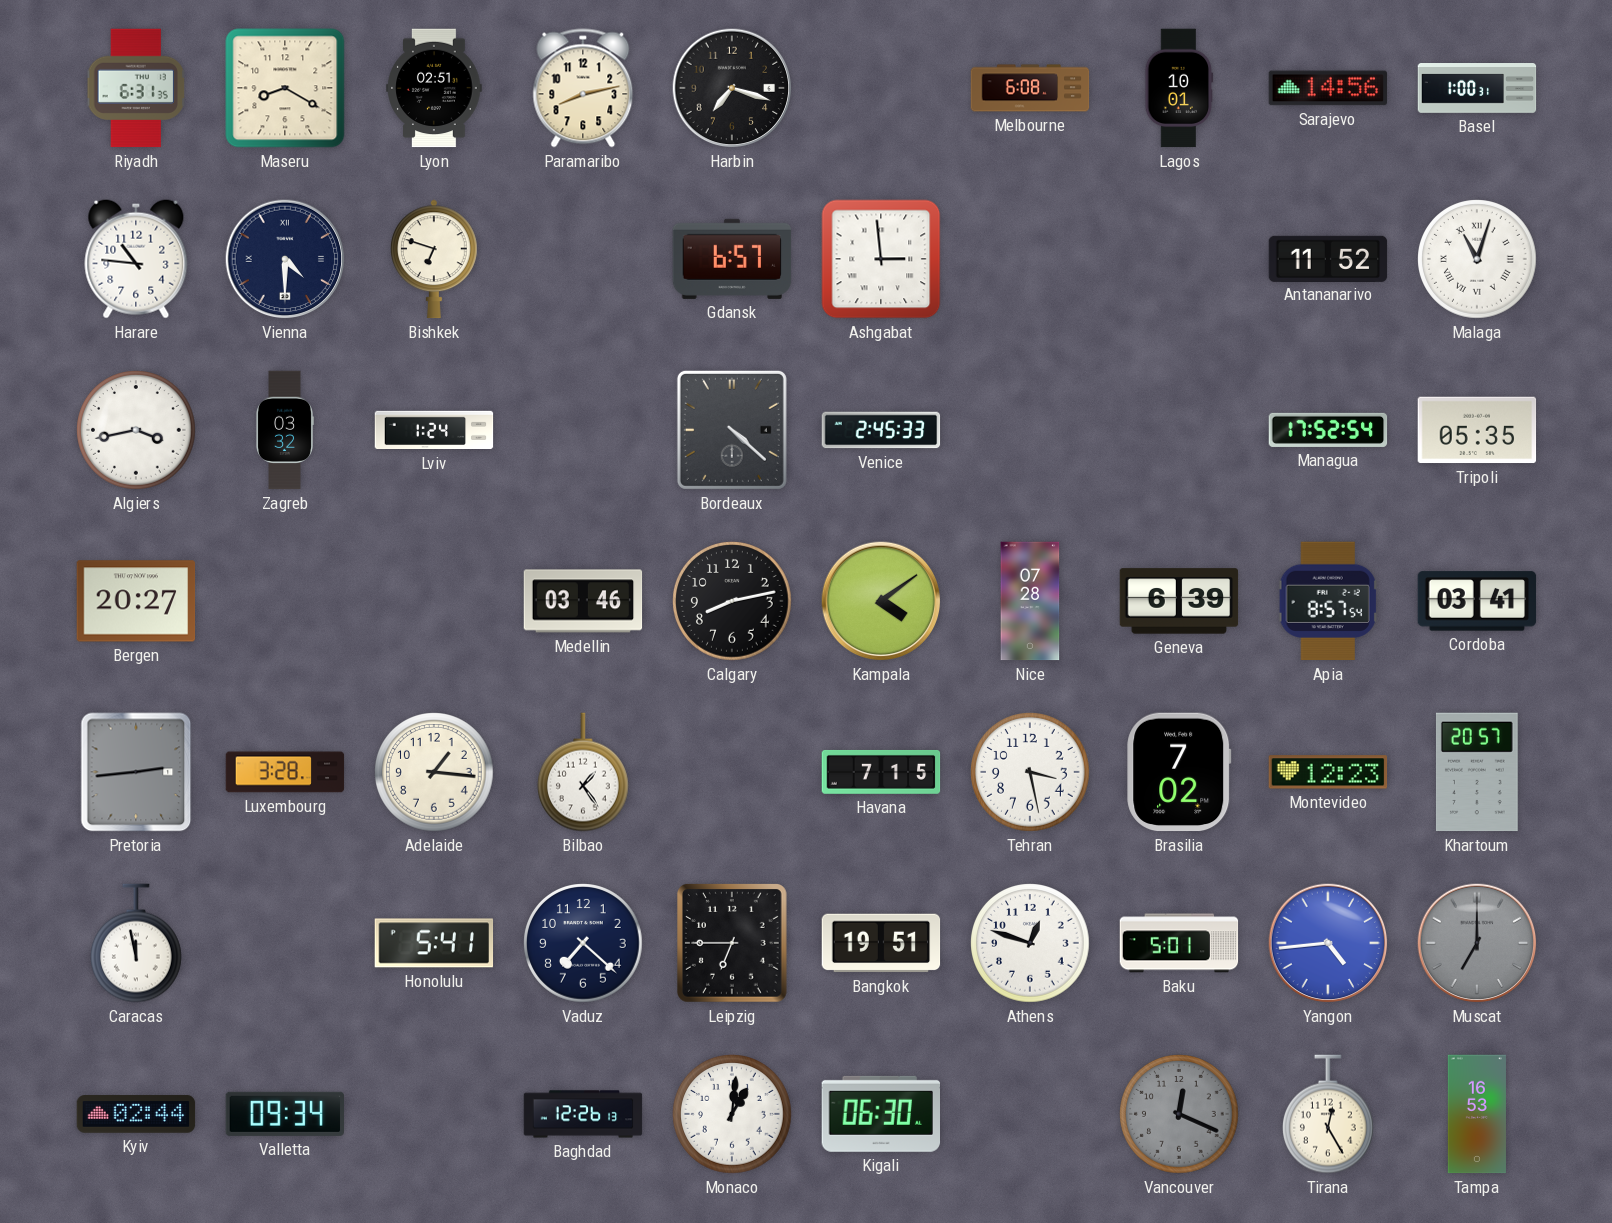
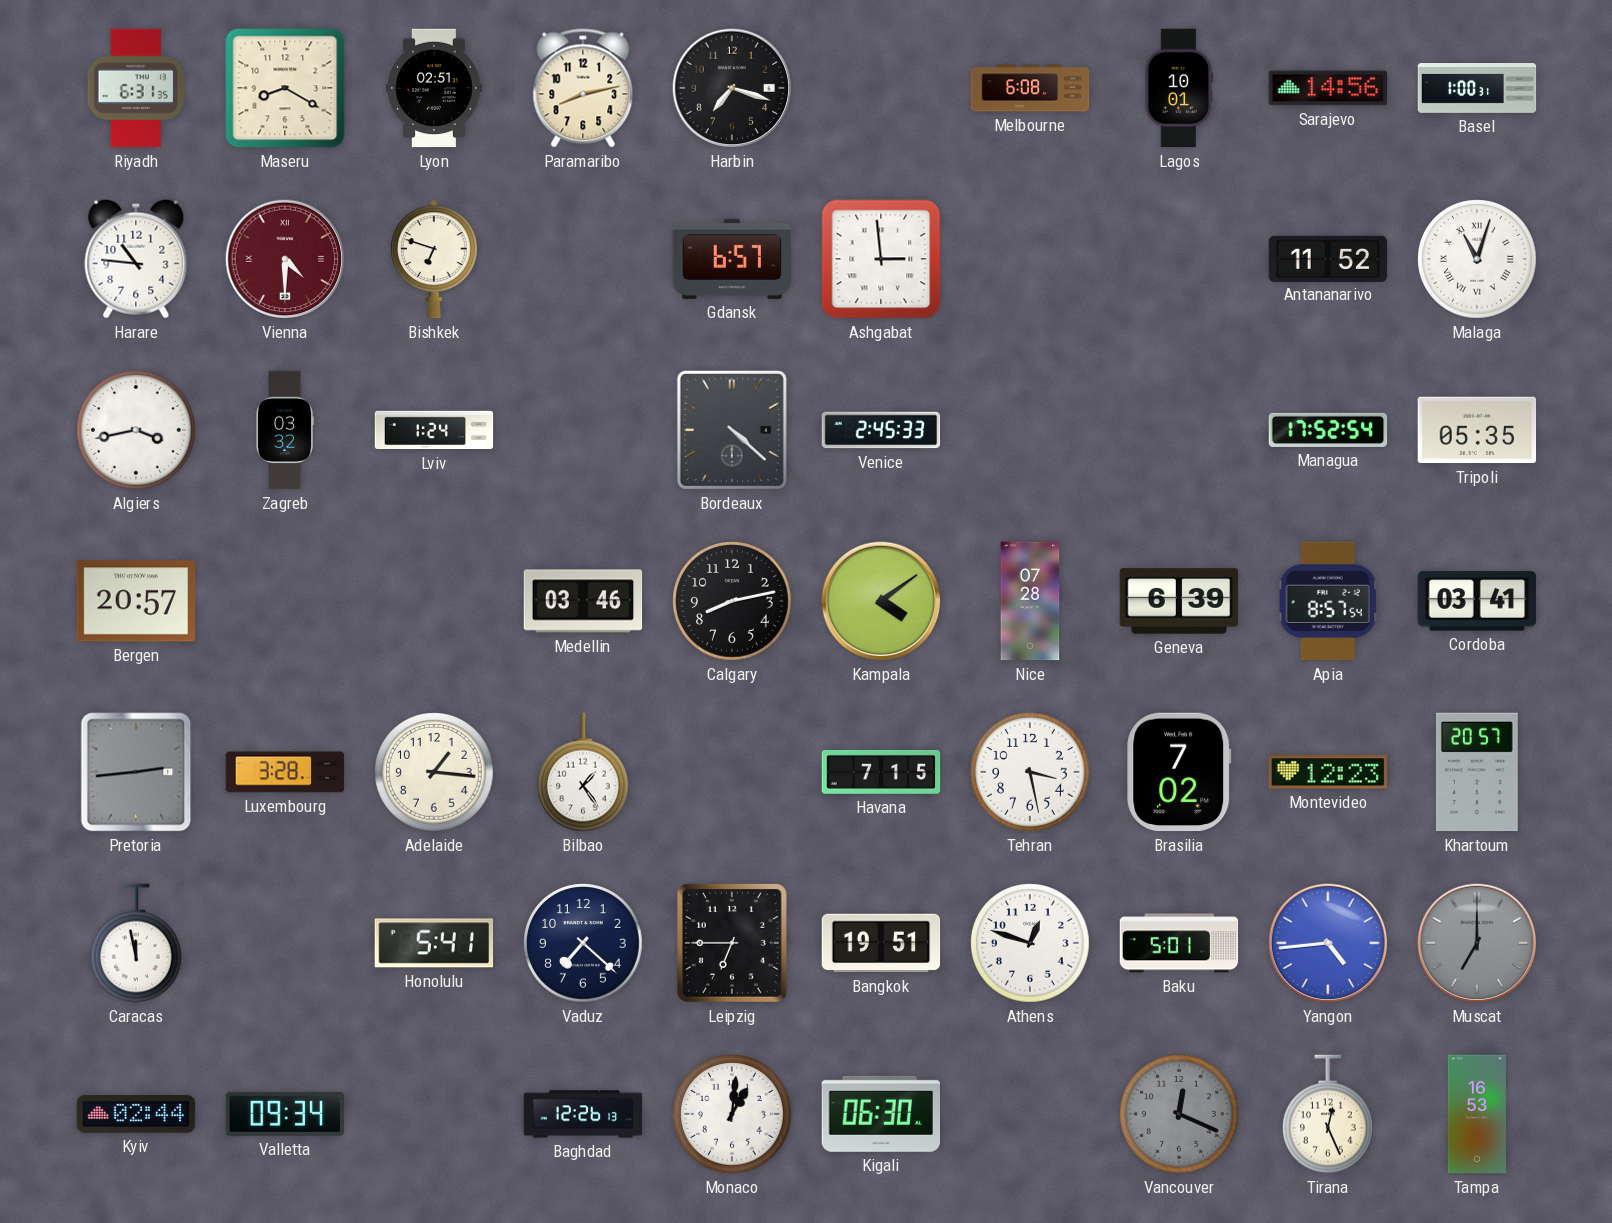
Vienna dial: navy -> burgundy
Bergen: 20:27 -> 20:57
Tirana: 12:25 -> 12:26
